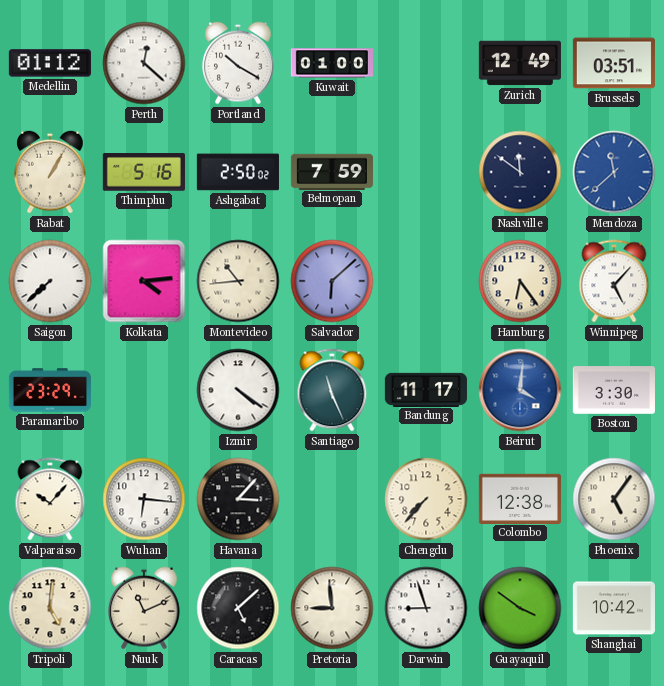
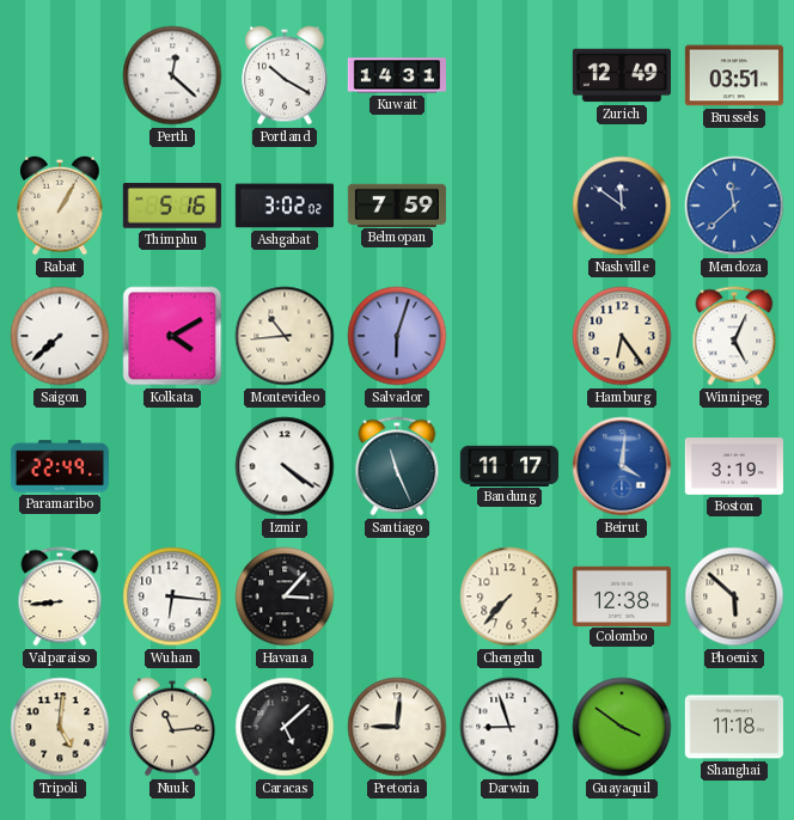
Medellin: 01:12 -> none
Kuwait: 01:00 -> 14:31
Ashgabat: 2:50 -> 3:02
Kolkata: 4:14 -> 4:10
Salvador: 6:08 -> 6:03
Winnipeg: 5:07 -> 5:04
Paramaribo: 23:29 -> 22:49
Boston: 3:30 -> 3:19
Valparaiso: 10:07 -> 8:44
Phoenix: 5:06 -> 5:52
Nuuk: 11:11 -> 11:14
Pretoria: 8:59 -> 9:01
Shanghai: 10:42 -> 11:18
